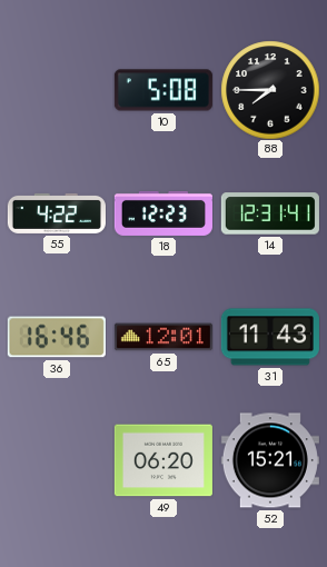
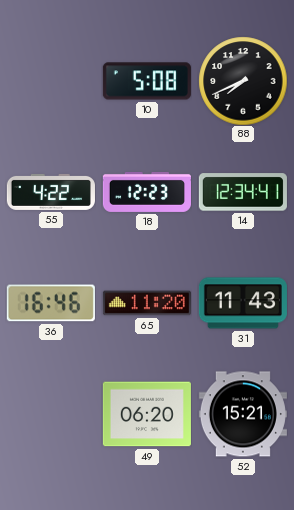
88: 7:45 -> 7:41
14: 12:31 -> 12:34
65: 12:01 -> 11:20
